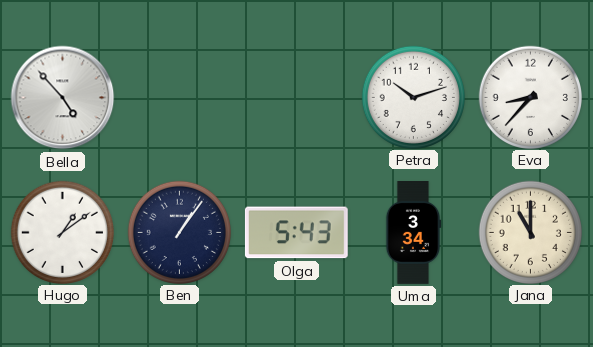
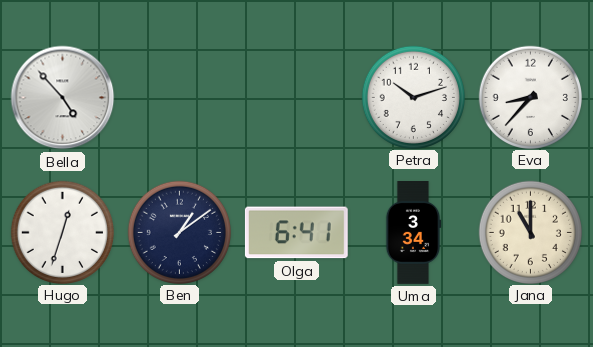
Hugo: 1:09 -> 12:33
Ben: 1:06 -> 1:09
Olga: 5:43 -> 6:41
